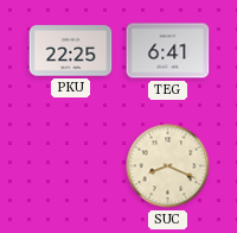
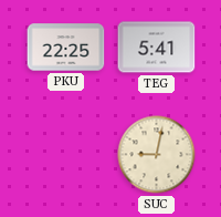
TEG: 6:41 -> 5:41
SUC: 8:19 -> 9:02
